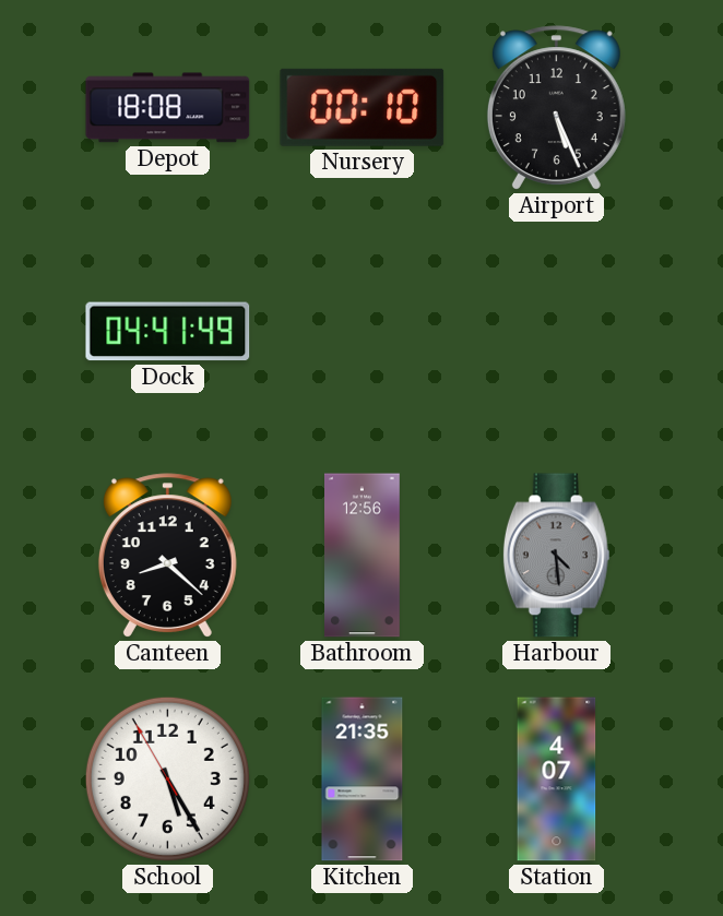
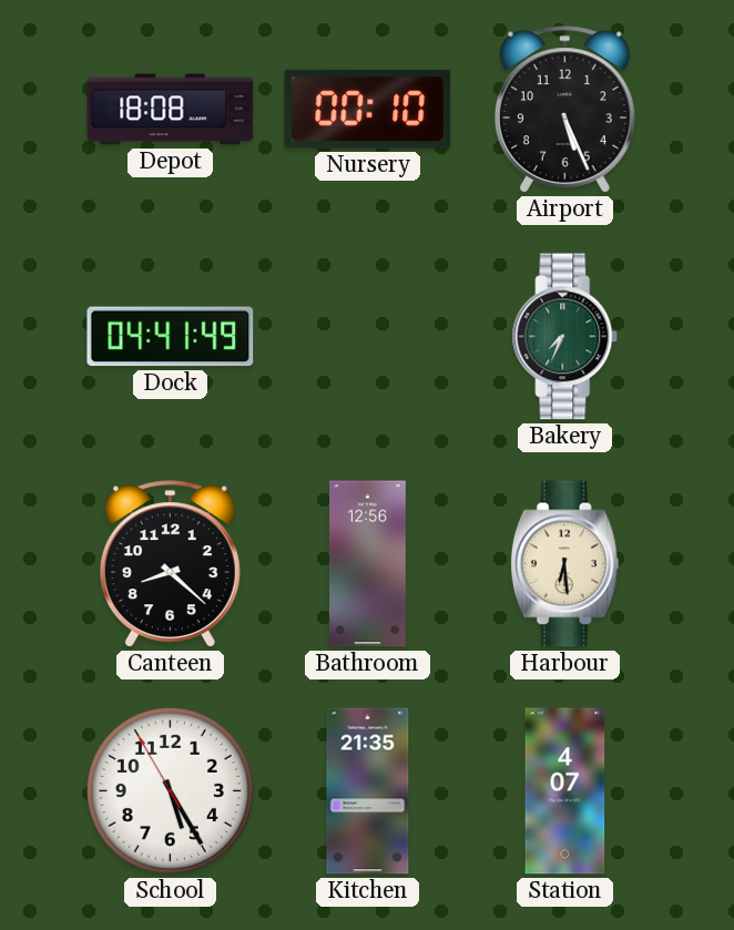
Bakery: none -> 7:34
Harbour: 4:29 -> 6:29
Harbour dial: grey -> cream
